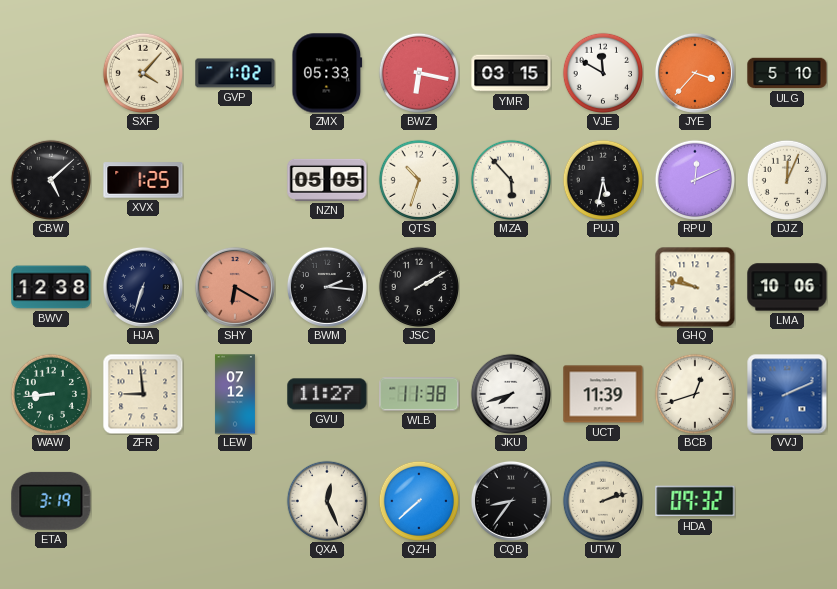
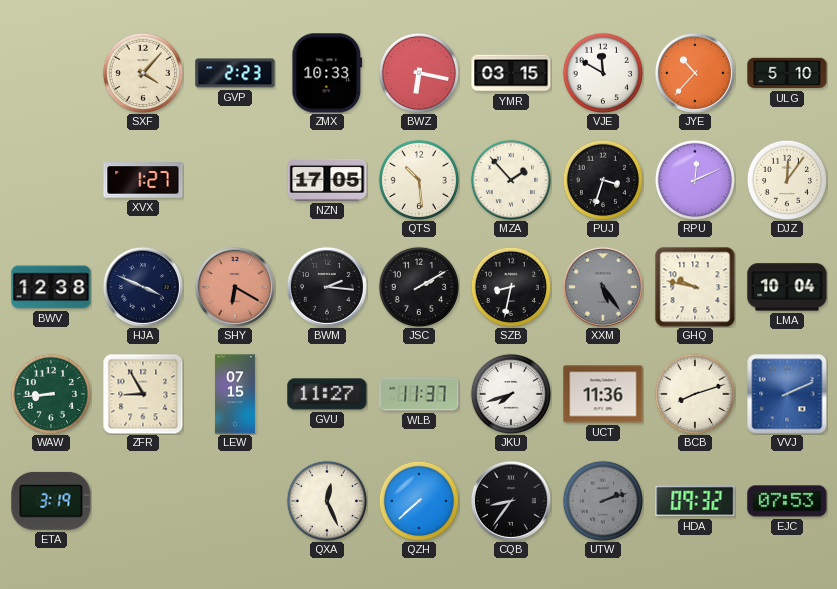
GVP: 1:02 -> 2:23
ZMX: 05:33 -> 10:33
JYE: 3:37 -> 10:37
CBW: 5:08 -> none
XVX: 1:25 -> 1:27
NZN: 05:05 -> 17:05
QTS: 10:33 -> 10:29
MZA: 5:53 -> 1:53
PUJ: 5:32 -> 3:33
DJZ: 12:04 -> 12:06
HJA: 6:33 -> 3:49
SZB: none -> 8:32
XXM: none -> 5:24
LMA: 10:06 -> 10:04
ZFR: 8:59 -> 8:55
LEW: 07:12 -> 07:15
WLB: 11:38 -> 11:37
UCT: 11:39 -> 11:36
BCB: 12:42 -> 8:12
UTW dial: cream -> grey
EJC: none -> 07:53
